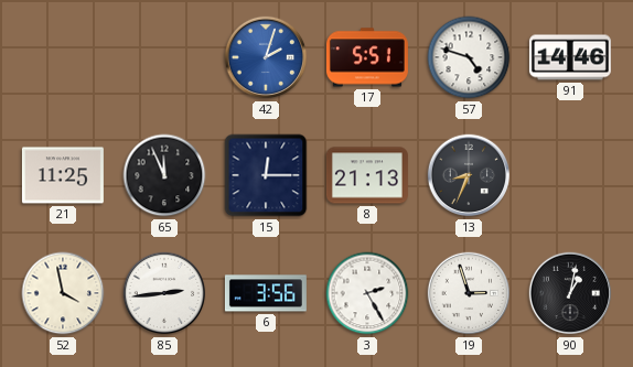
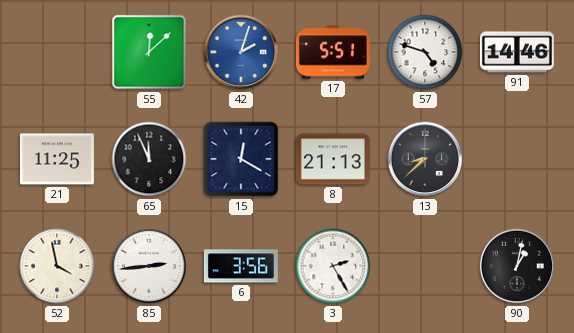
55: none -> 12:08
15: 12:15 -> 12:20
13: 8:34 -> 8:38
19: 2:57 -> none
